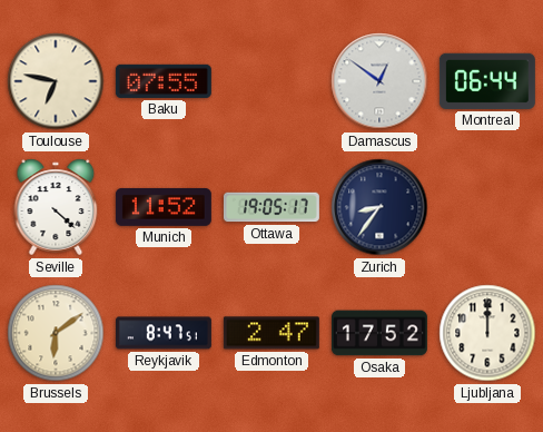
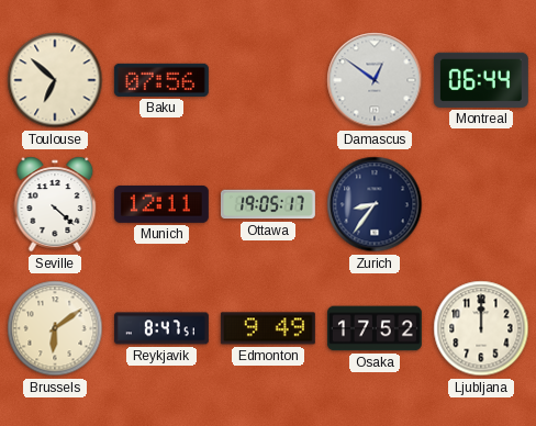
Toulouse: 6:47 -> 6:52
Baku: 07:55 -> 07:56
Munich: 11:52 -> 12:11
Edmonton: 2:47 -> 9:49
